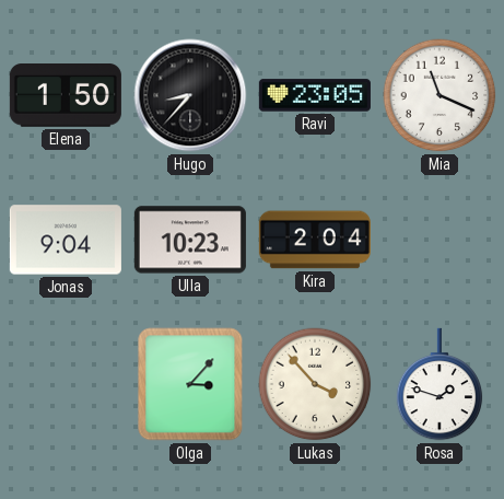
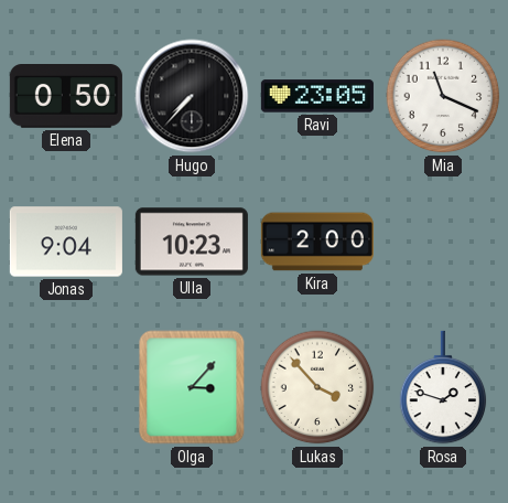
Elena: 1:50 -> 0:50
Hugo: 8:37 -> 7:37
Kira: 2:04 -> 2:00
